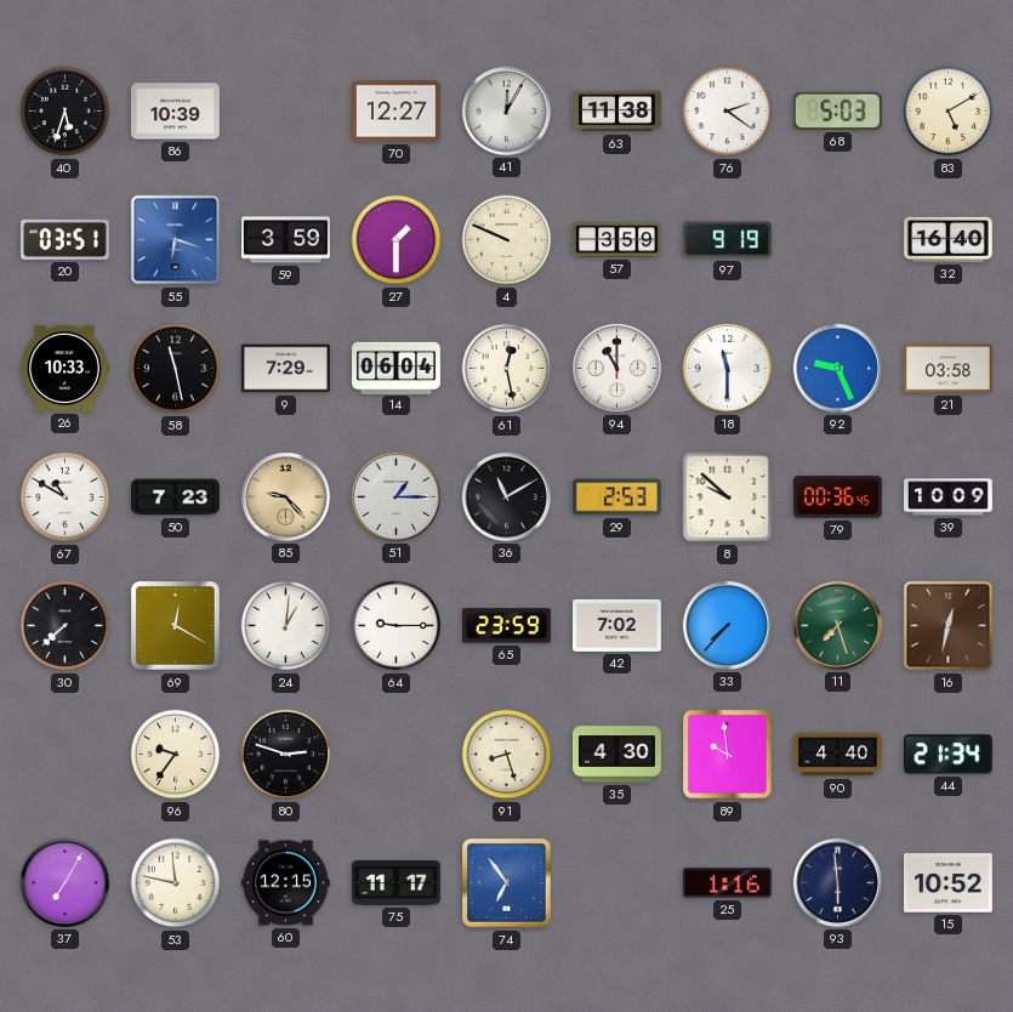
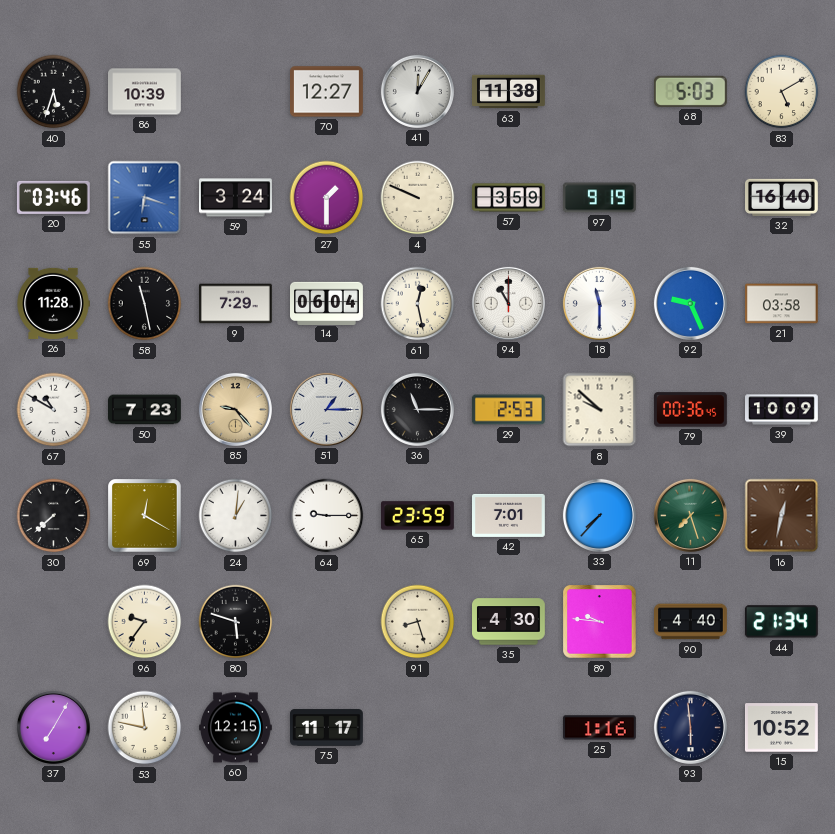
76: 2:21 -> none
20: 03:51 -> 03:46
59: 3:59 -> 3:24
26: 10:33 -> 11:28
36: 11:10 -> 11:15
42: 7:02 -> 7:01
80: 2:48 -> 5:48
89: 9:59 -> 9:46
74: 6:54 -> none
